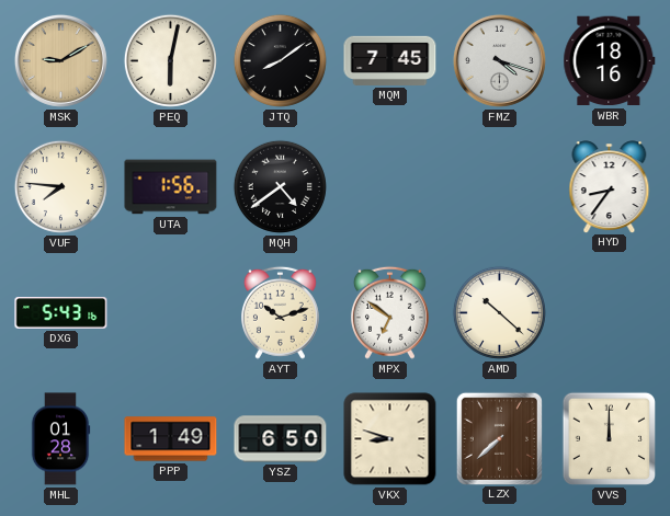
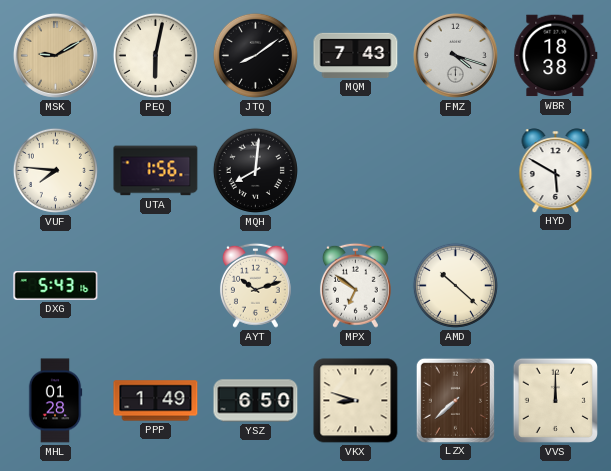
MQM: 7:45 -> 7:43
WBR: 18:16 -> 18:38
MQH: 4:39 -> 8:01
HYD: 8:36 -> 5:50
